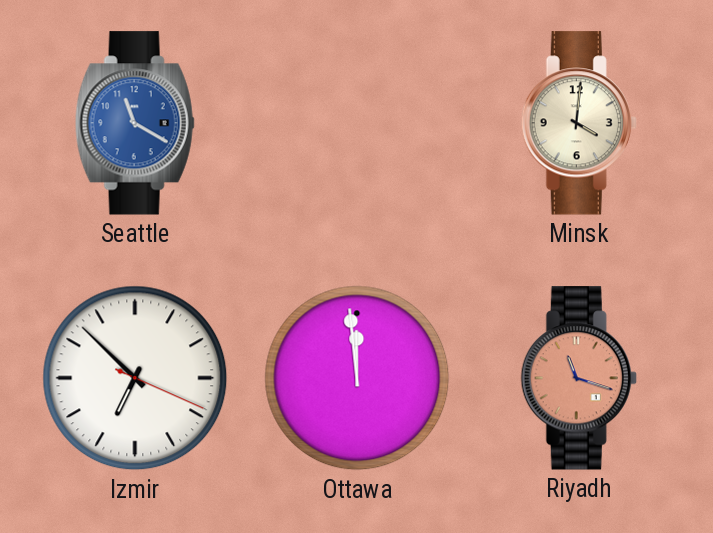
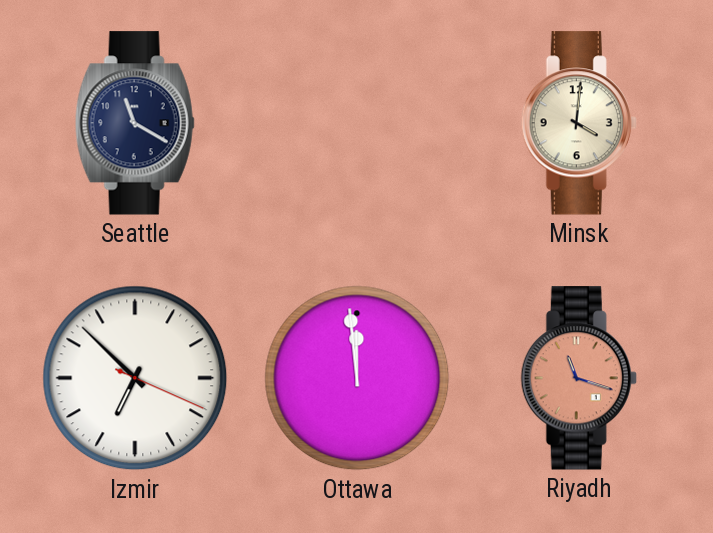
Seattle dial: blue -> navy
